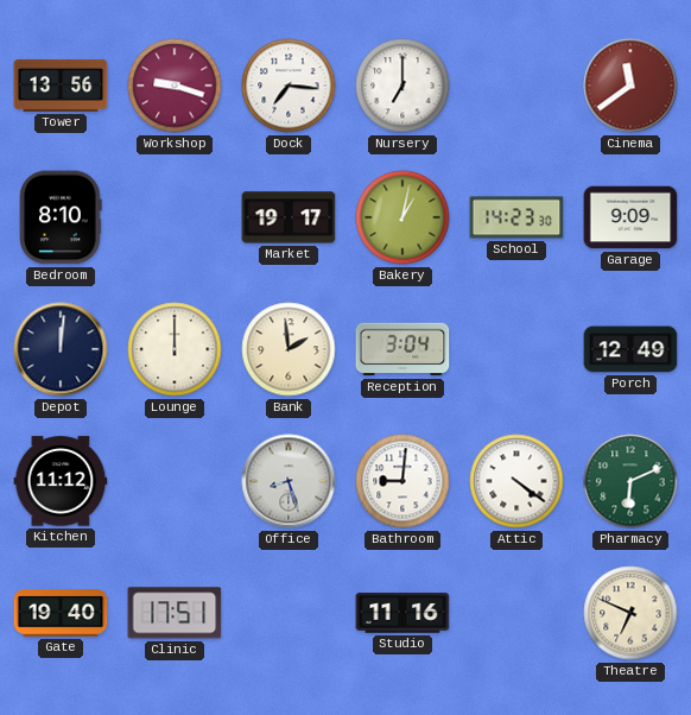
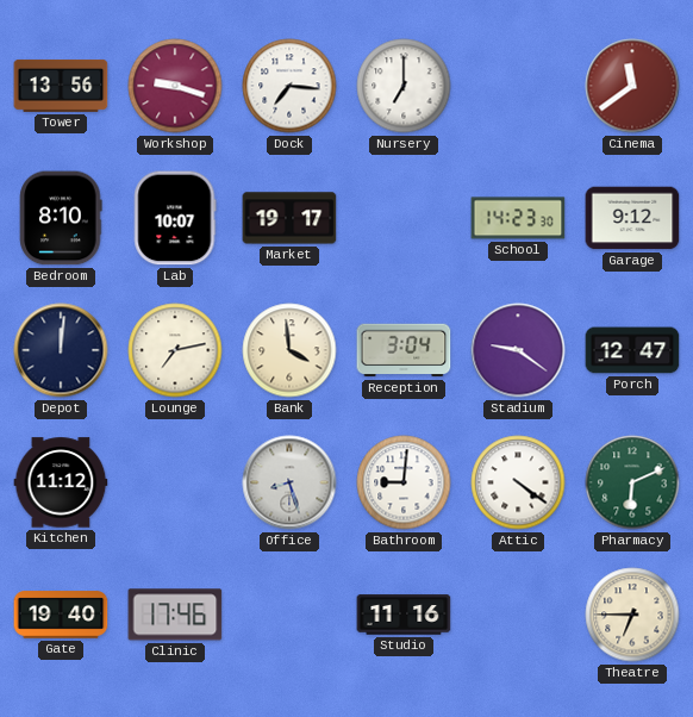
Lab: none -> 10:07
Bakery: 1:02 -> none
Garage: 9:09 -> 9:12
Lounge: 12:00 -> 7:13
Bank: 1:59 -> 3:59
Stadium: none -> 9:21
Porch: 12:49 -> 12:47
Clinic: 17:51 -> 17:46
Theatre: 6:49 -> 6:45
